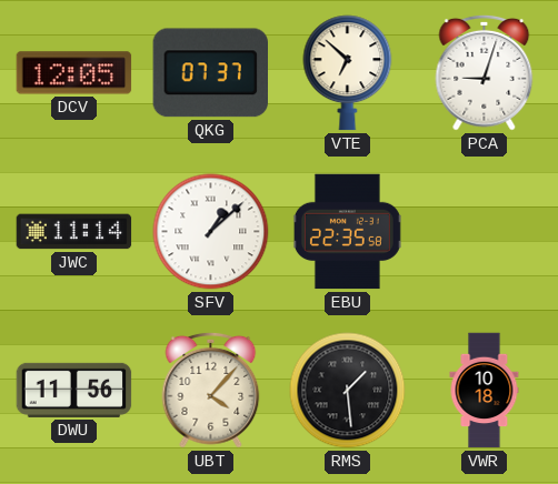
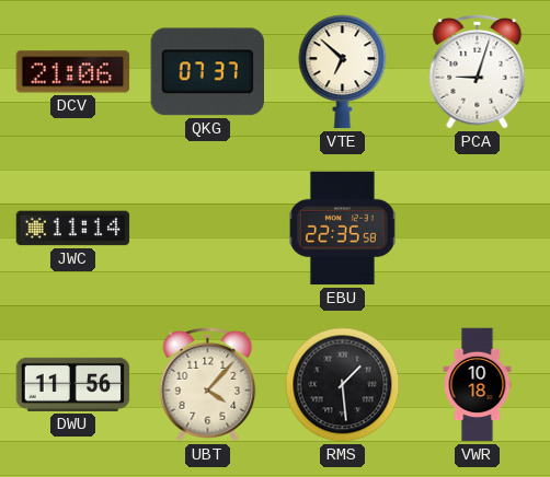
DCV: 12:05 -> 21:06
SFV: 1:08 -> none
